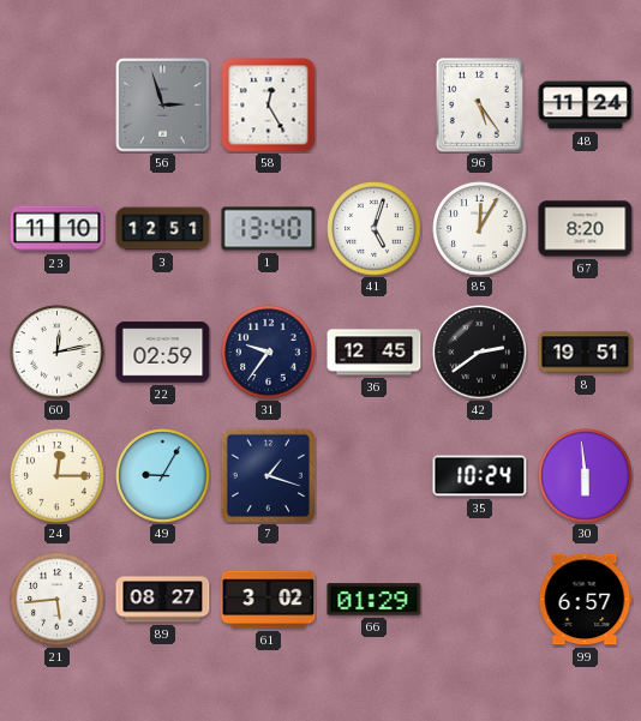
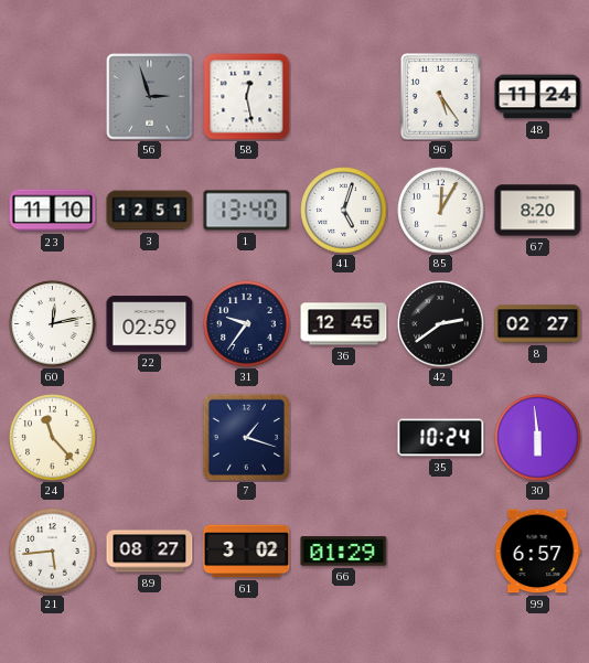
58: 12:25 -> 12:28
8: 19:51 -> 02:27
24: 12:15 -> 11:23
49: 9:05 -> none
